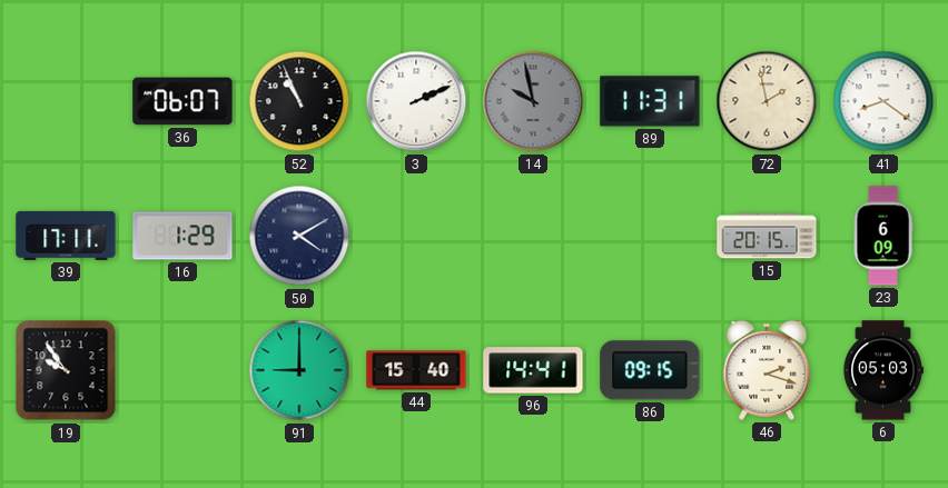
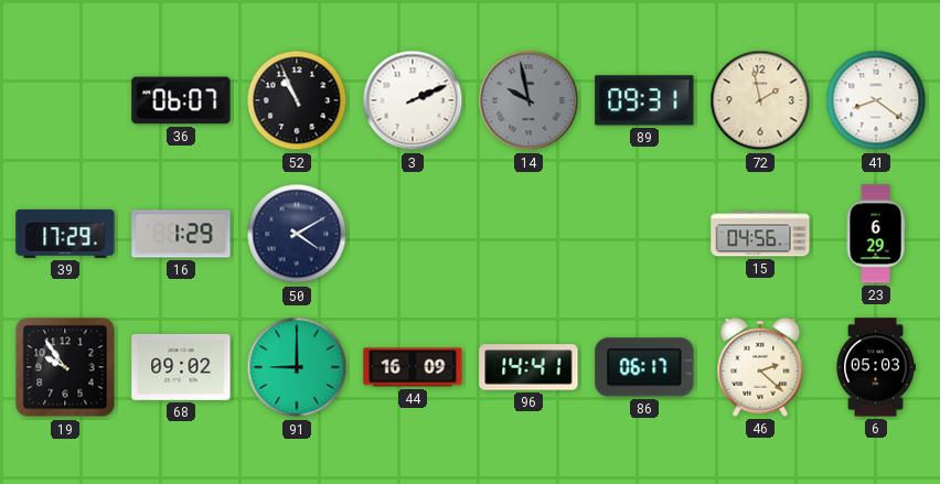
89: 11:31 -> 09:31
39: 17:11 -> 17:29
15: 20:15 -> 04:56
23: 6:09 -> 6:29
68: none -> 09:02
44: 15:40 -> 16:09
86: 09:15 -> 06:17
46: 2:18 -> 2:22
